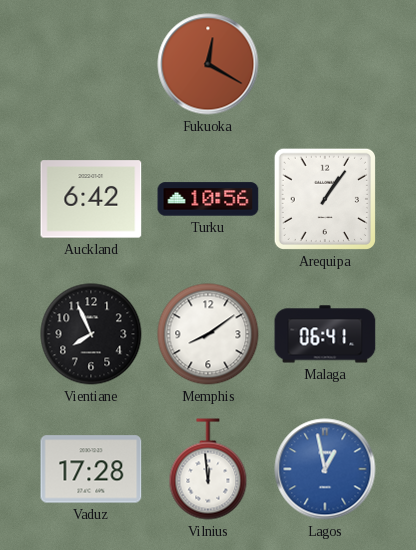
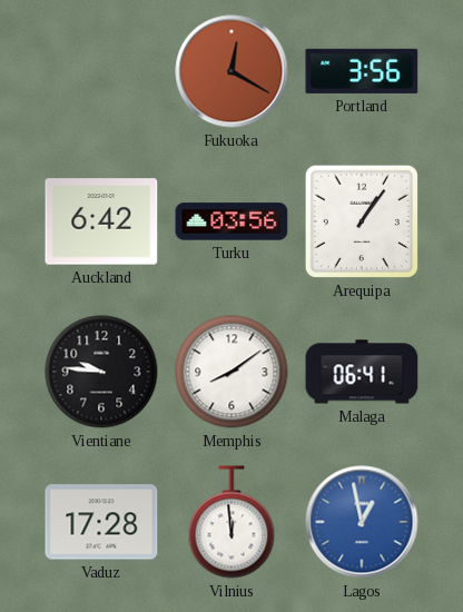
Portland: none -> 3:56
Turku: 10:56 -> 03:56
Vientiane: 7:56 -> 9:46
